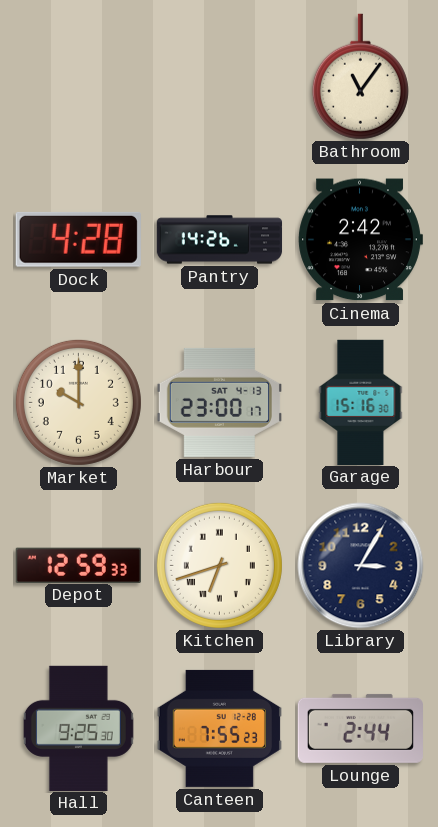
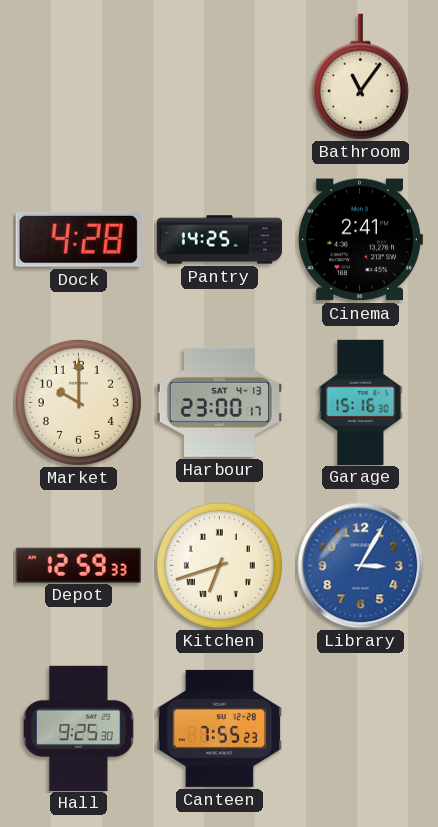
Pantry: 14:26 -> 14:25
Cinema: 2:42 -> 2:41
Library dial: navy -> blue
Lounge: 2:44 -> none
